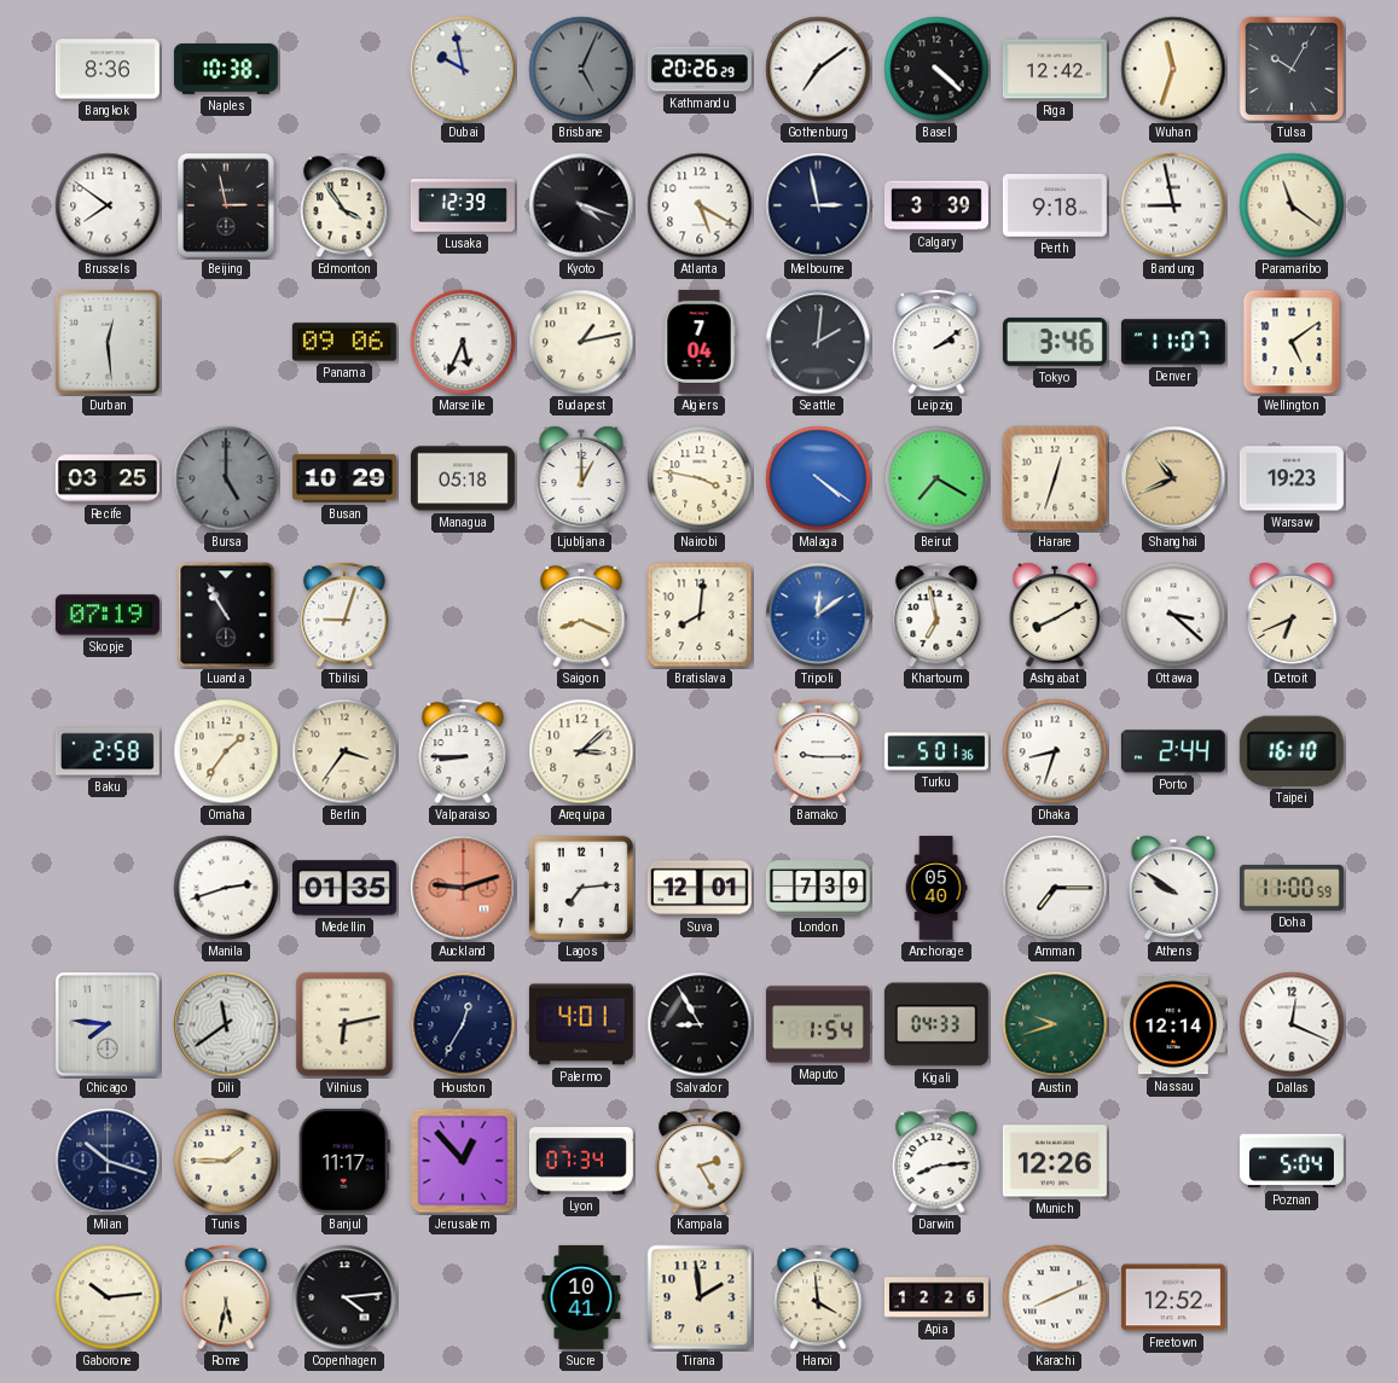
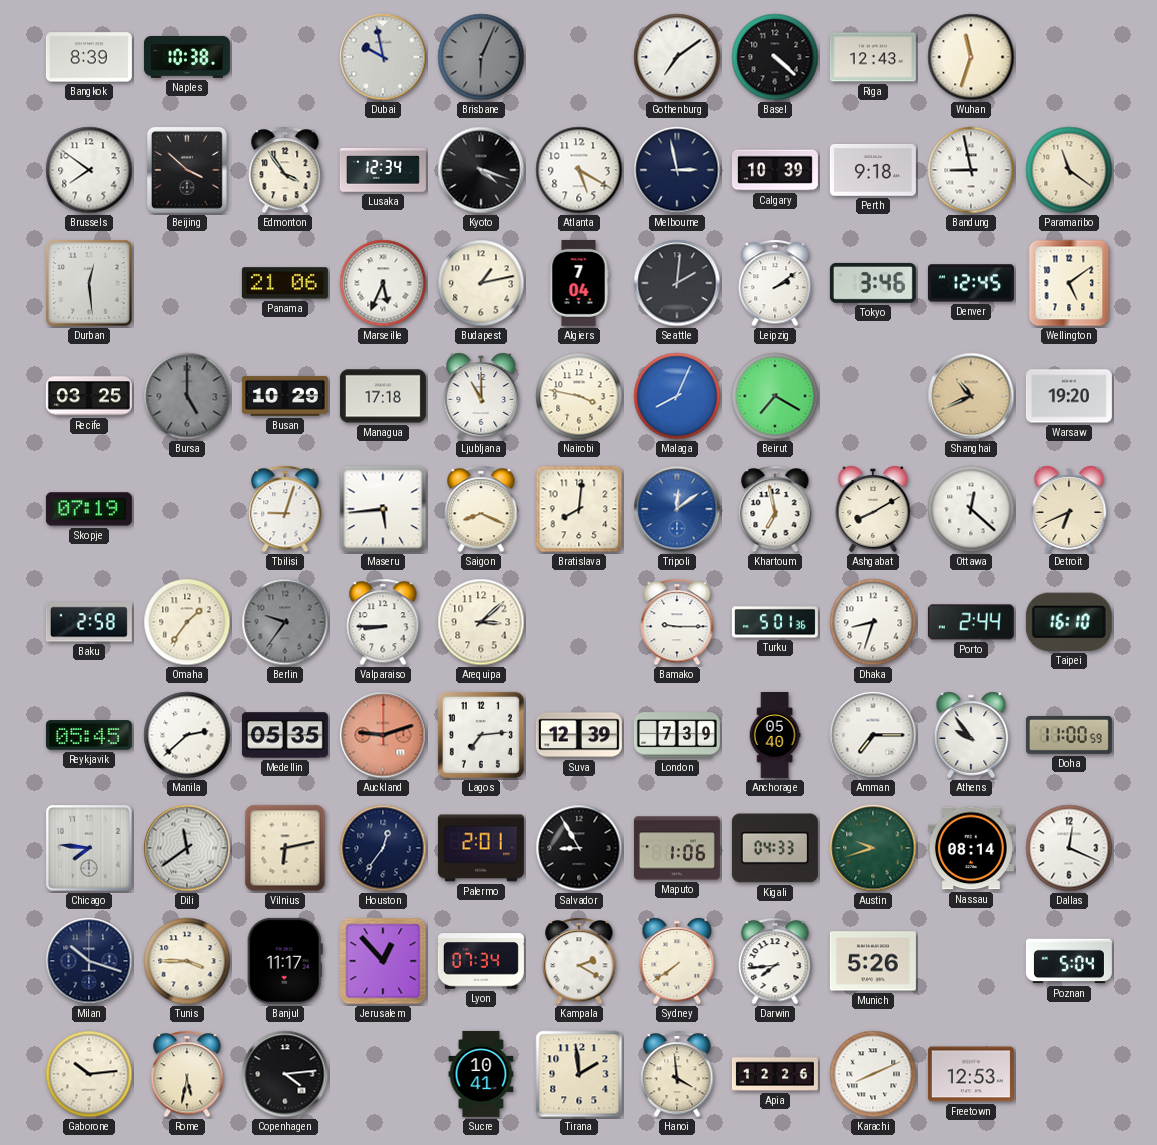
Bangkok: 8:36 -> 8:39
Brisbane: 5:04 -> 6:04
Kathmandu: 20:26 -> none
Riga: 12:42 -> 12:43
Tulsa: 10:05 -> none
Beijing: 2:58 -> 3:52
Lusaka: 12:39 -> 12:34
Calgary: 3:39 -> 10:39
Panama: 09:06 -> 21:06
Denver: 11:07 -> 12:45
Managua: 05:18 -> 17:18
Ljubljana: 1:00 -> 11:00
Malaga: 4:21 -> 8:04
Harare: 12:33 -> none
Warsaw: 19:23 -> 19:20
Luanda: 10:55 -> none
Maseru: none -> 5:44
Ottawa: 3:22 -> 12:22
Berlin: 3:36 -> 9:36
Berlin dial: cream -> grey
Reykjavik: none -> 05:45
Manila: 2:42 -> 2:38
Medellin: 01:35 -> 05:35
Suva: 12:01 -> 12:39
Athens: 9:51 -> 9:54
Houston: 12:35 -> 12:36
Palermo: 4:01 -> 2:01
Maputo: 1:54 -> 1:06
Nassau: 12:14 -> 08:14
Tunis: 1:45 -> 3:45
Kampala: 2:25 -> 2:20
Sydney: none -> 7:39
Darwin: 8:14 -> 7:44
Munich: 12:26 -> 5:26
Freetown: 12:52 -> 12:53
